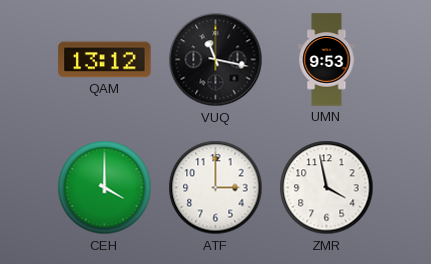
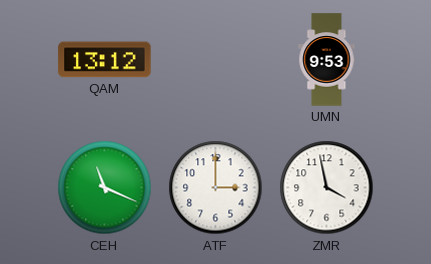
VUQ: 11:17 -> none
CEH: 4:00 -> 11:19
